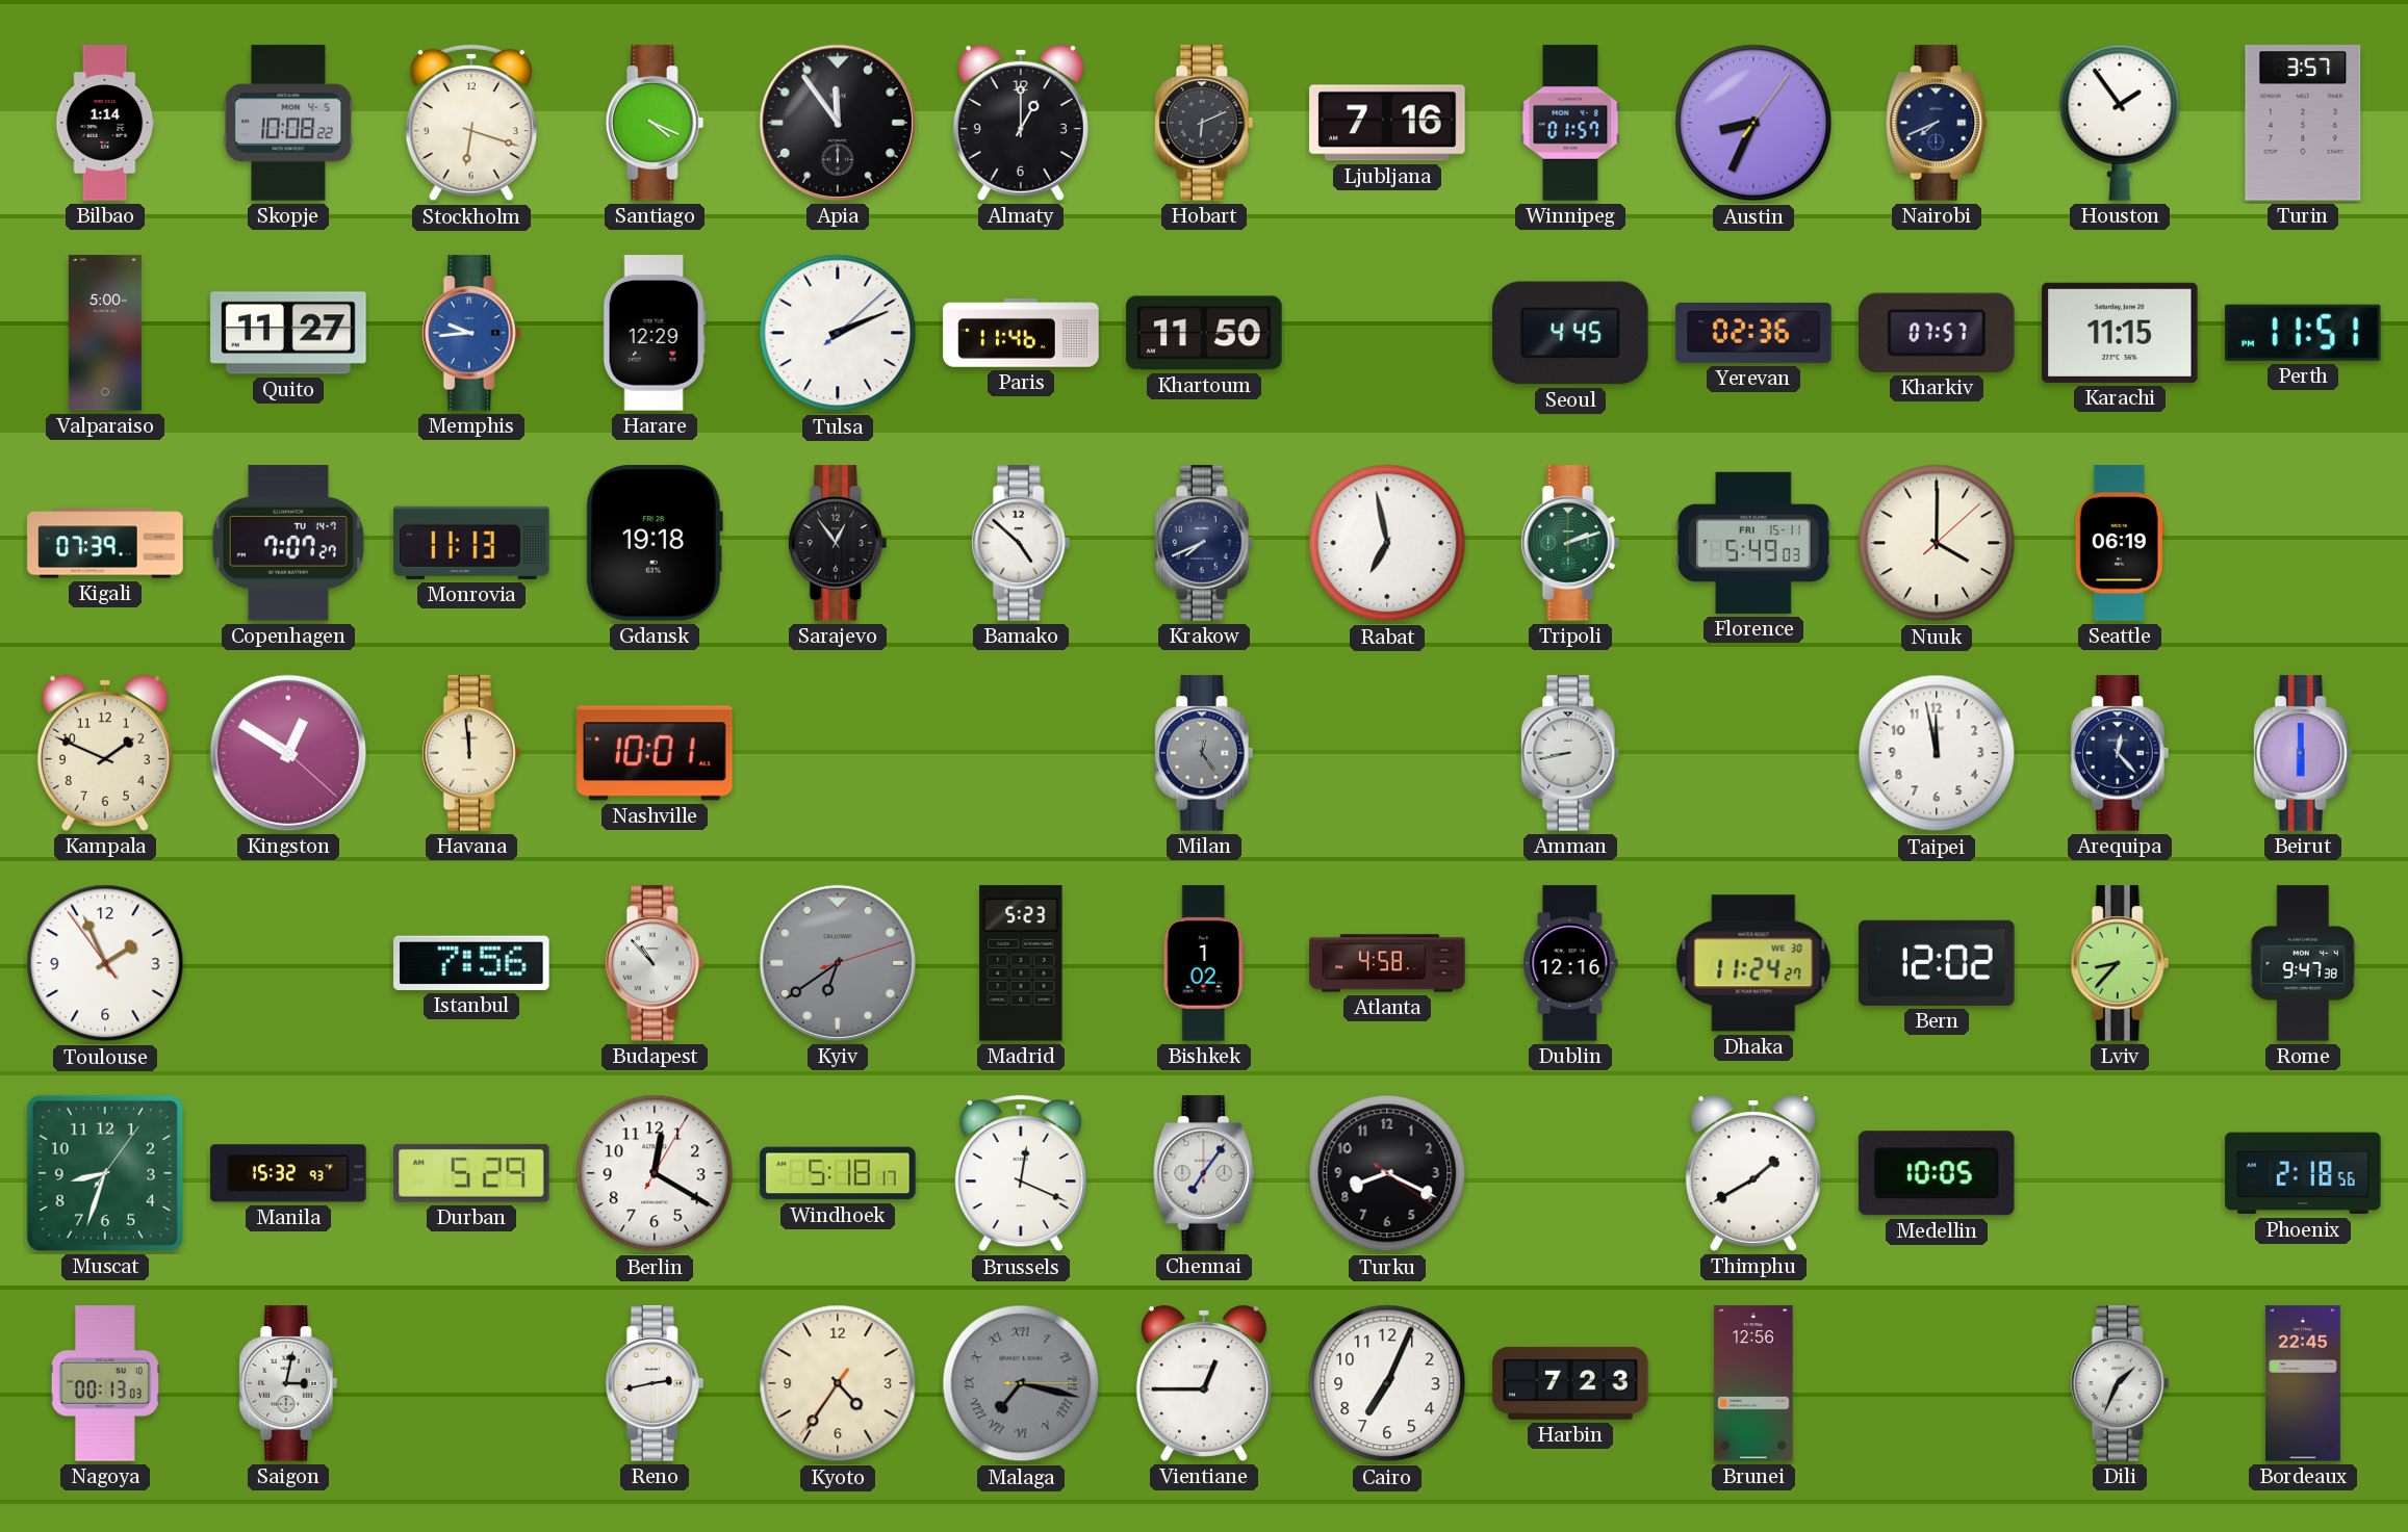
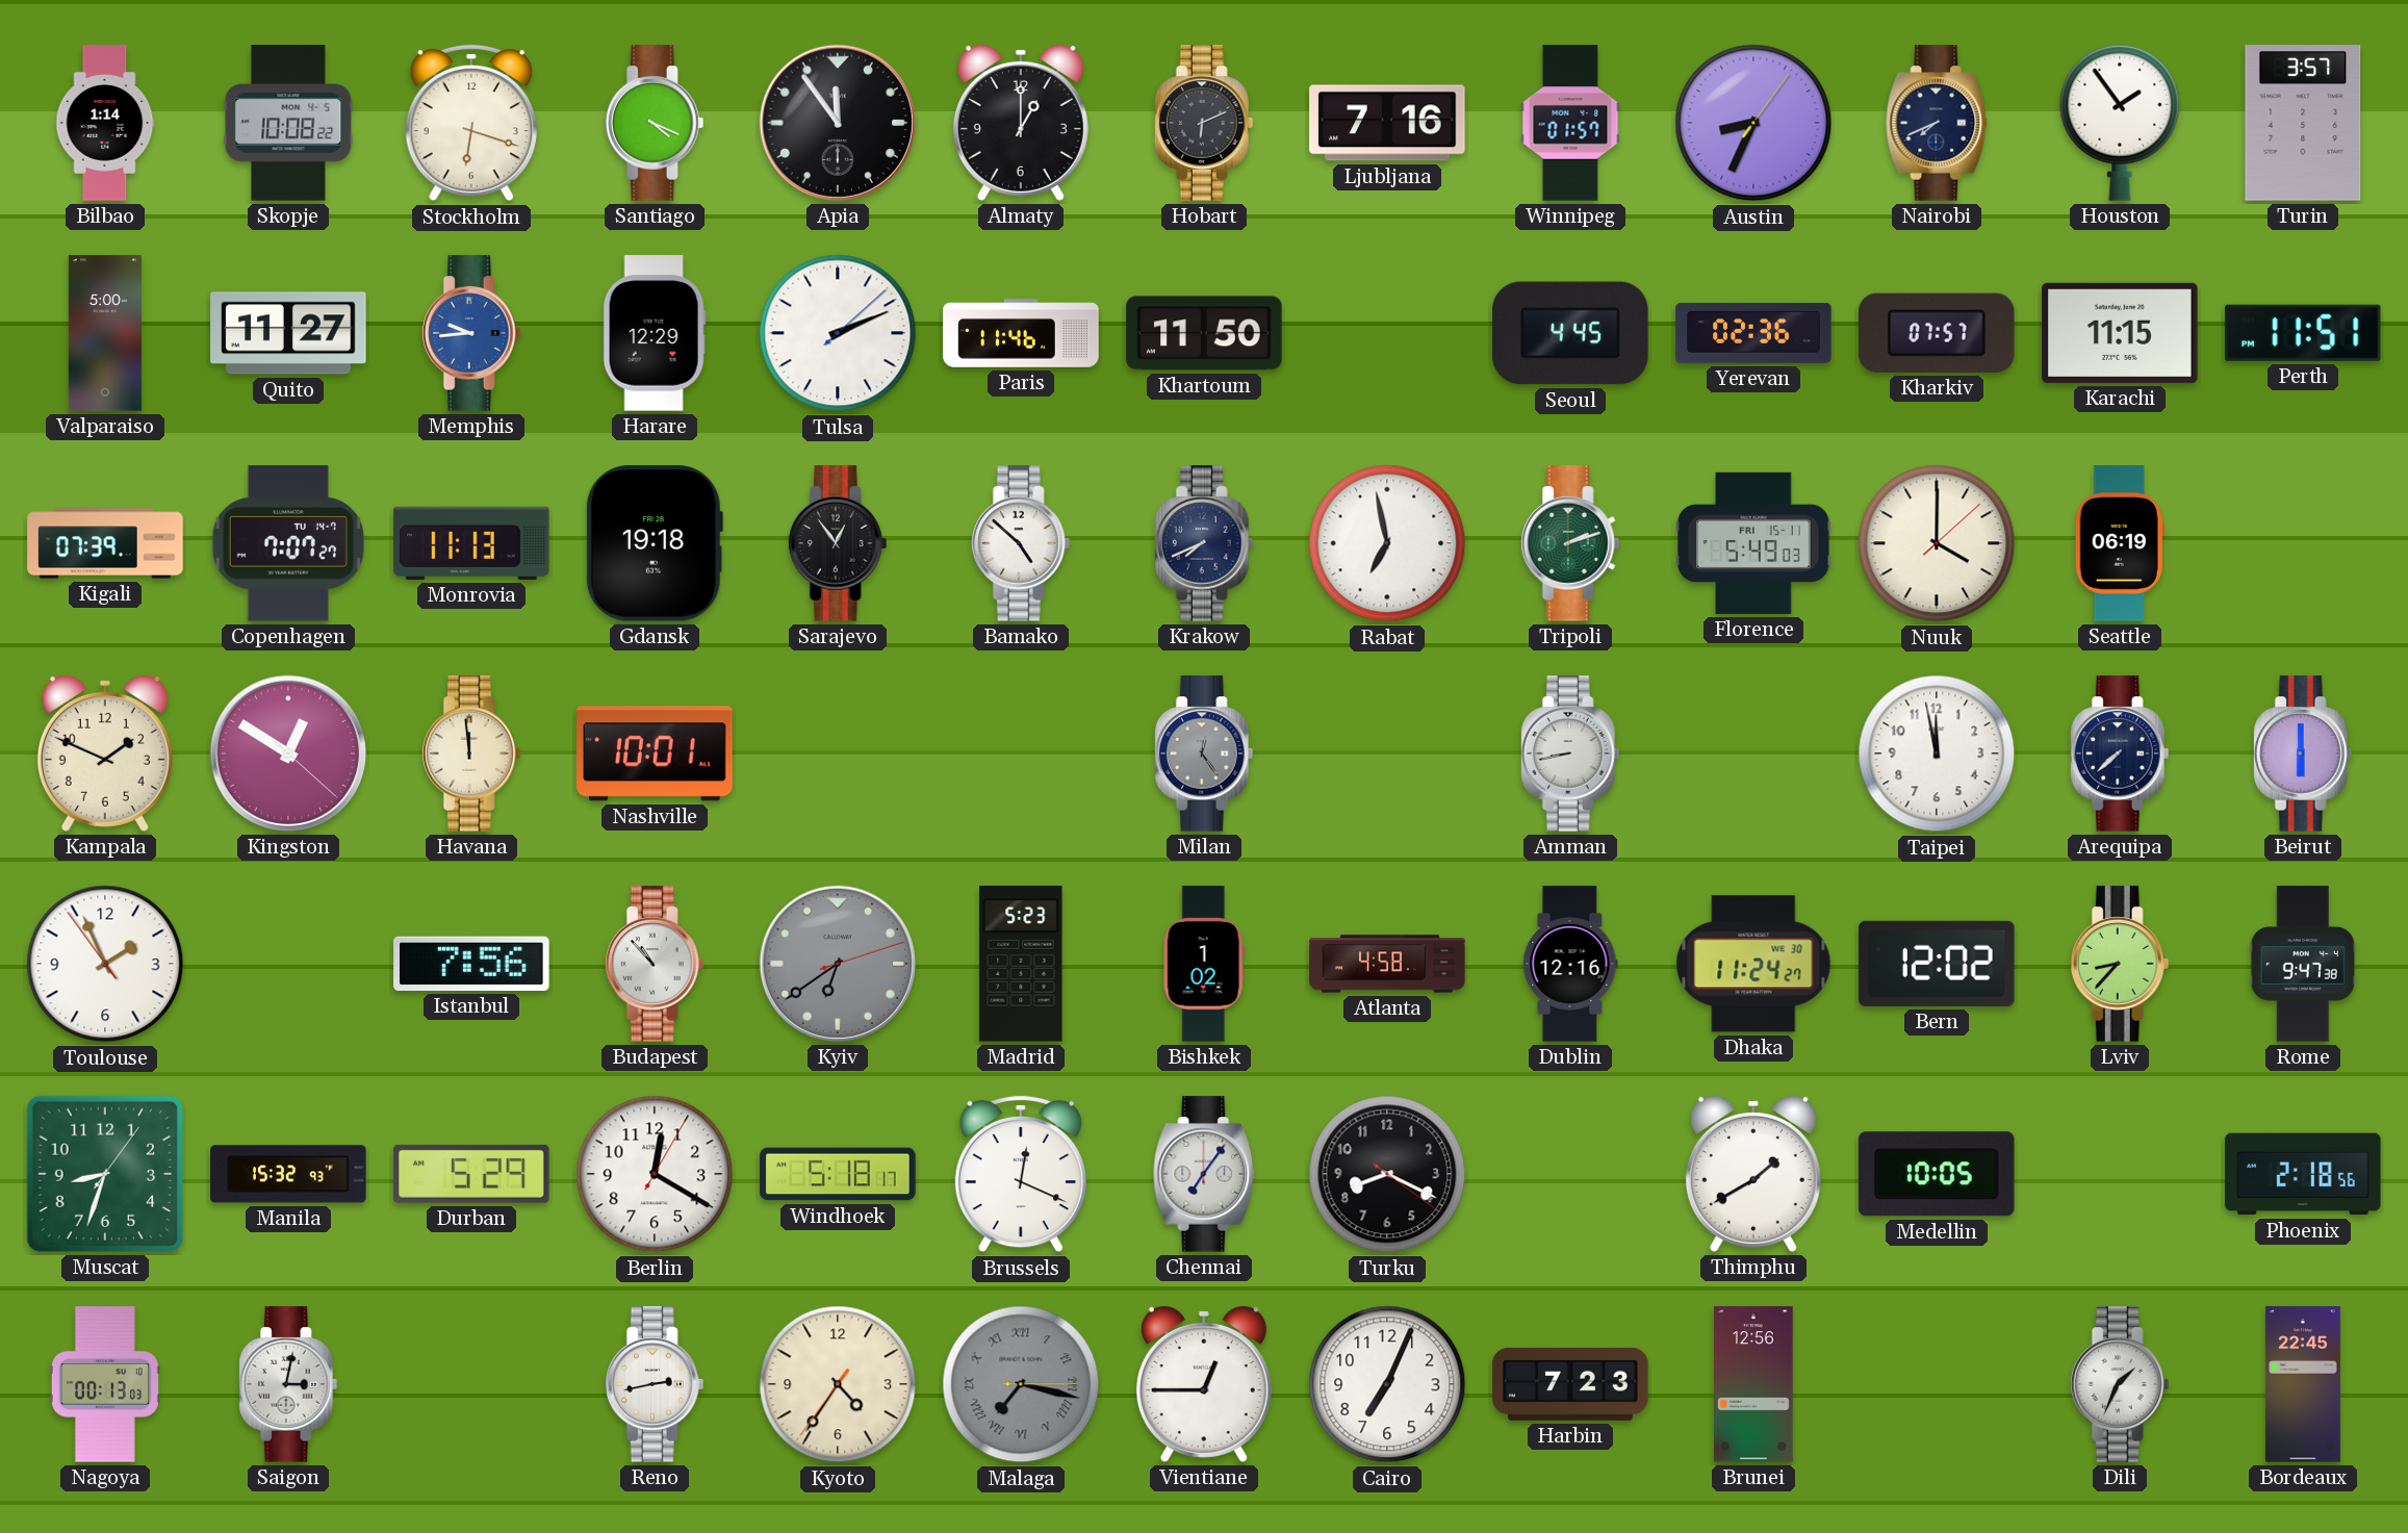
Arequipa: 12:23 -> 7:38
